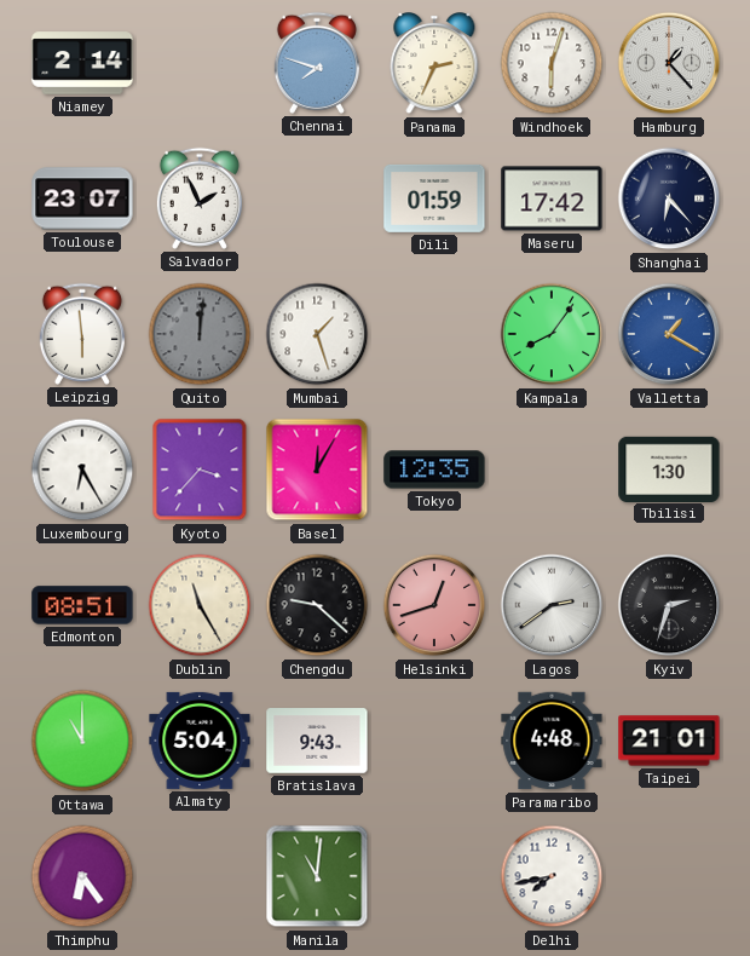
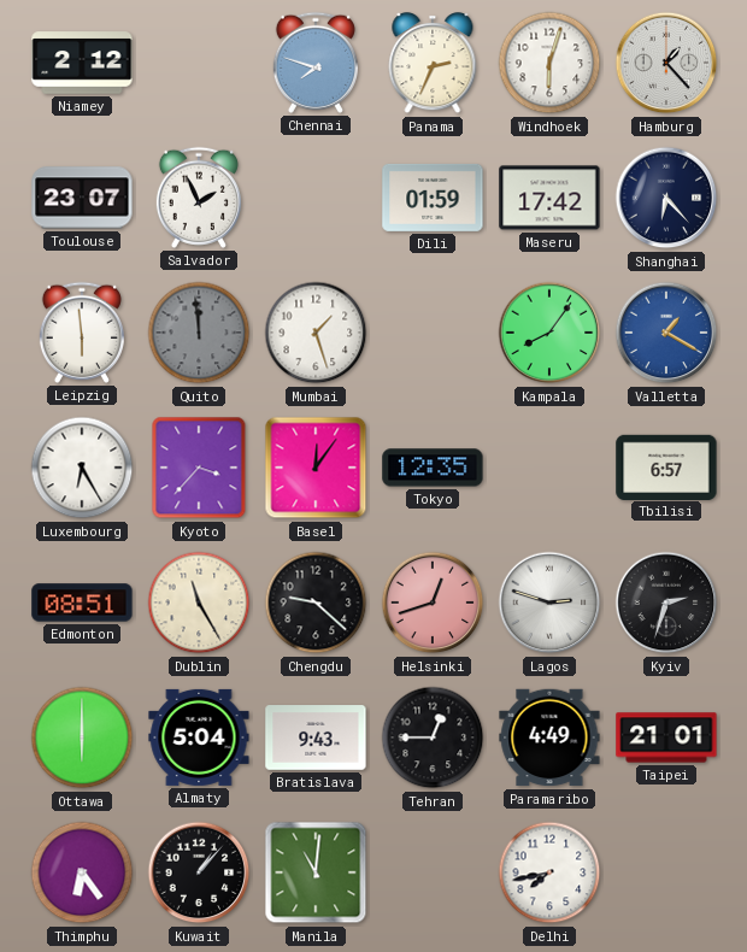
Niamey: 2:14 -> 2:12
Quito: 12:01 -> 11:59
Basel: 12:05 -> 12:06
Tbilisi: 1:30 -> 6:57
Lagos: 2:39 -> 2:48
Ottawa: 11:00 -> 6:00
Tehran: none -> 12:45
Paramaribo: 4:48 -> 4:49
Kuwait: none -> 1:07
